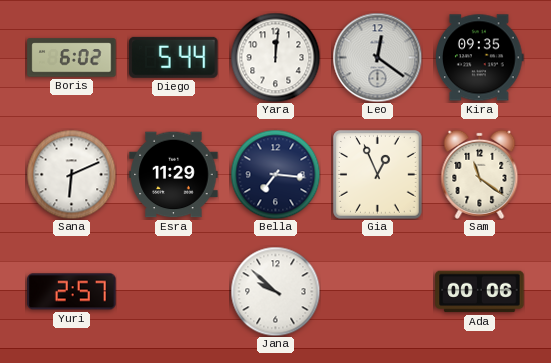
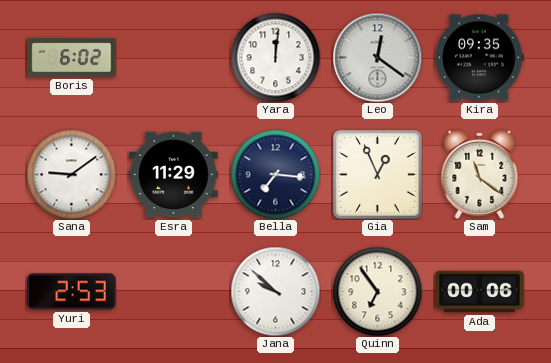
Diego: 5:44 -> none
Sana: 6:11 -> 9:09
Yuri: 2:57 -> 2:53
Quinn: none -> 6:54
